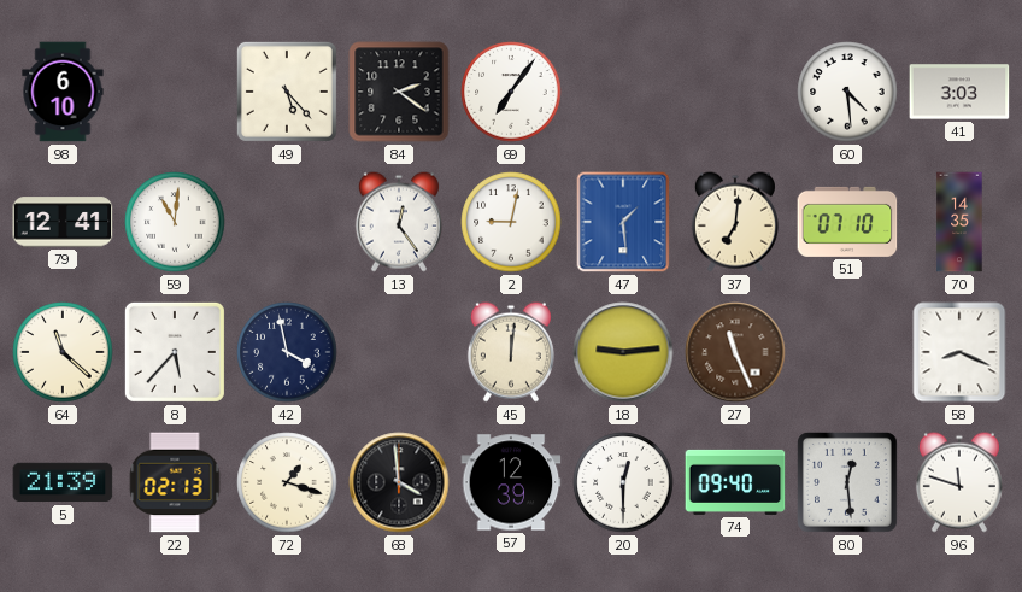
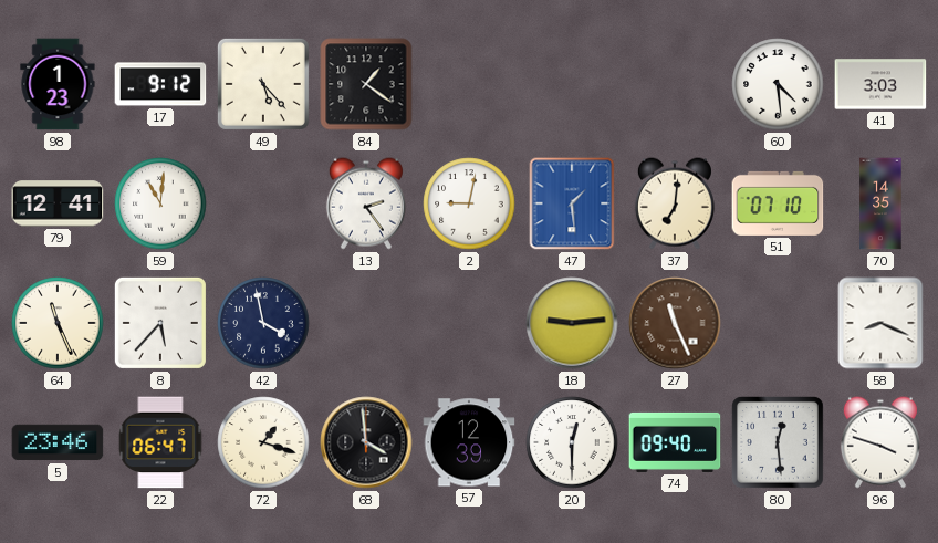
98: 6:10 -> 1:23
17: none -> 9:12
84: 2:21 -> 1:21
69: 7:06 -> none
13: 12:24 -> 2:24
64: 11:22 -> 11:26
45: 12:01 -> none
5: 21:39 -> 23:46
22: 02:13 -> 06:47
96: 11:48 -> 3:48
